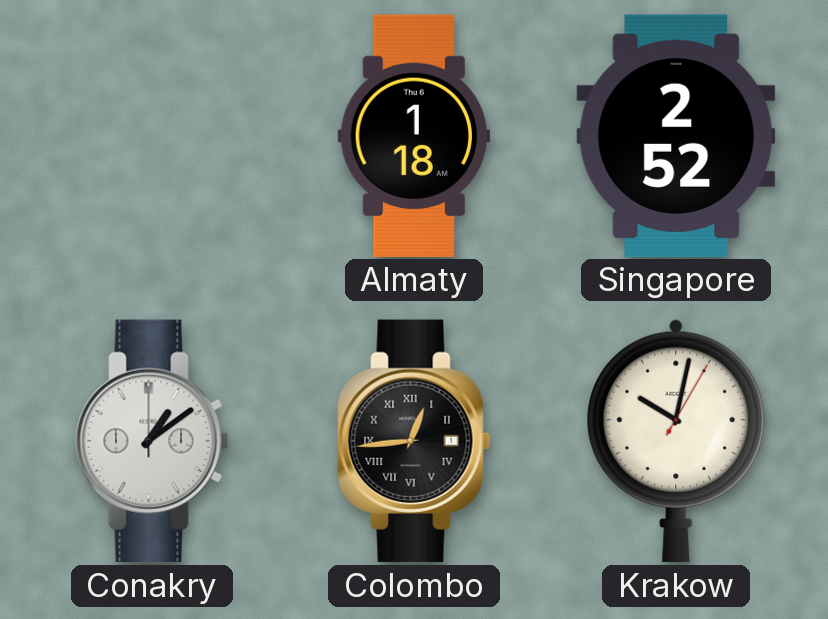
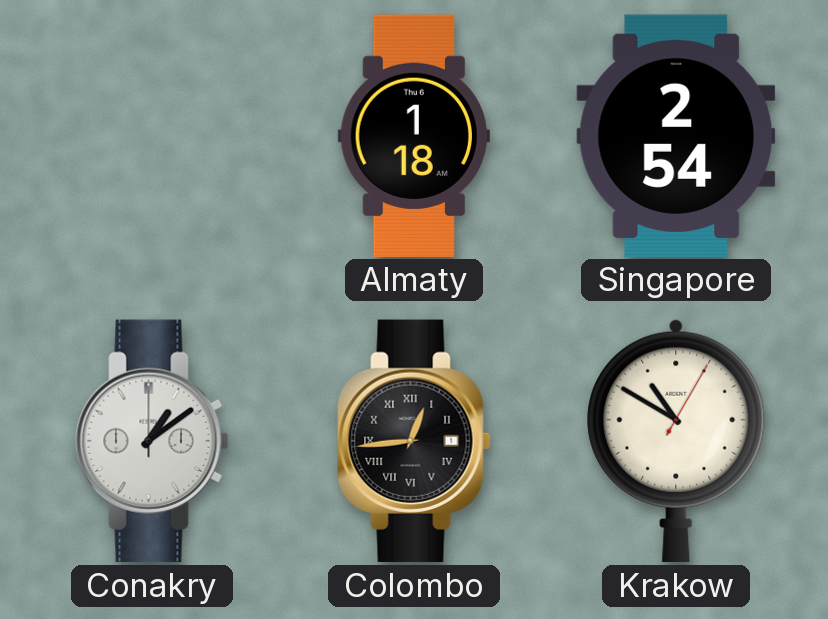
Singapore: 2:52 -> 2:54
Krakow: 10:02 -> 10:50
